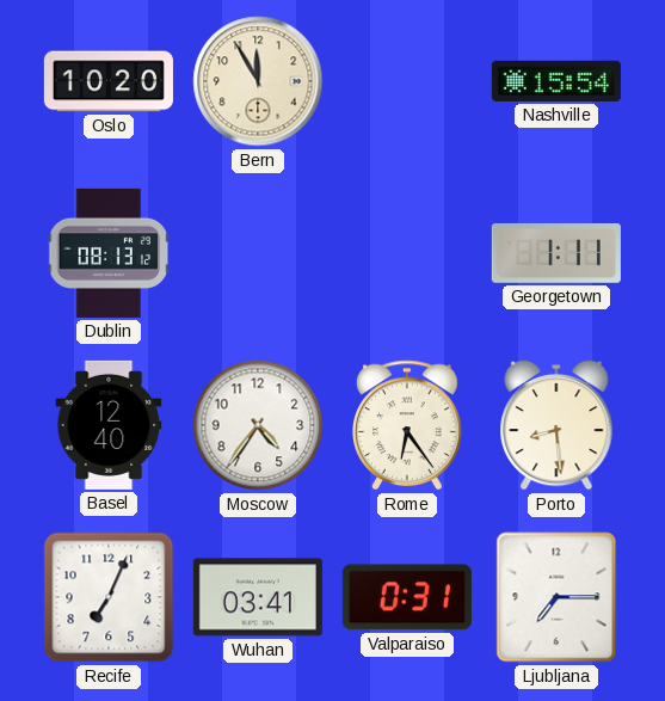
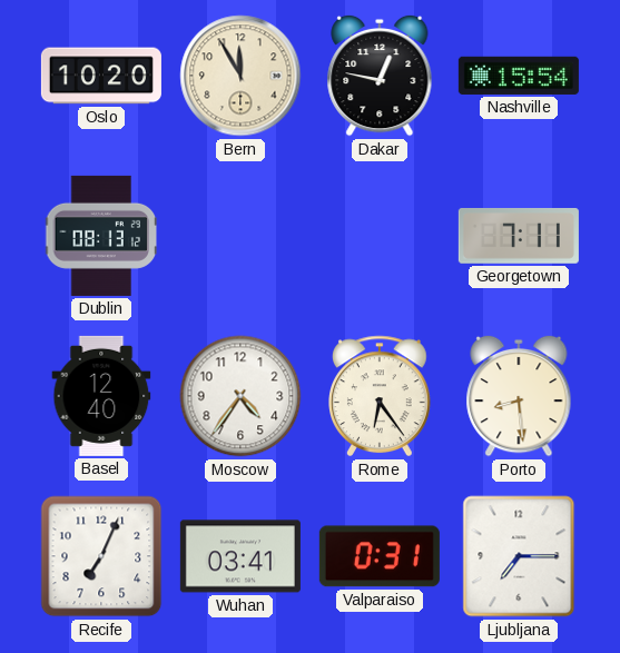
Dakar: none -> 12:47
Georgetown: 1:11 -> 7:11
